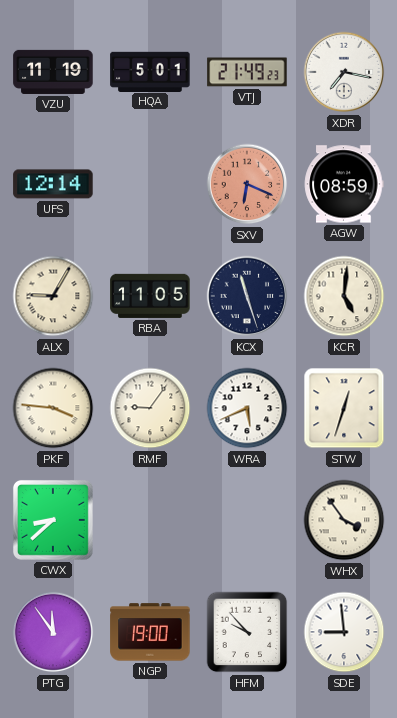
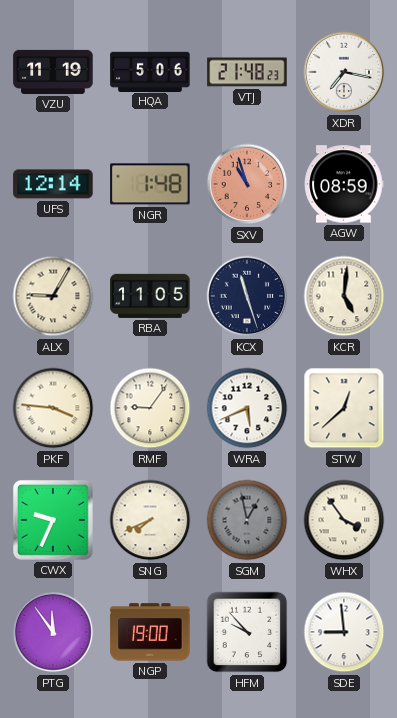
HQA: 5:01 -> 5:06
VTJ: 21:49 -> 21:48
NGR: none -> 1:48
SXV: 6:19 -> 10:57
STW: 12:33 -> 12:38
CWX: 8:38 -> 9:34
SNG: none -> 7:41
SGM: none -> 12:58
